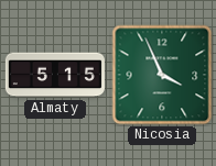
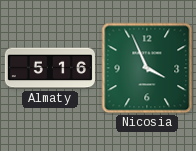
Almaty: 5:15 -> 5:16
